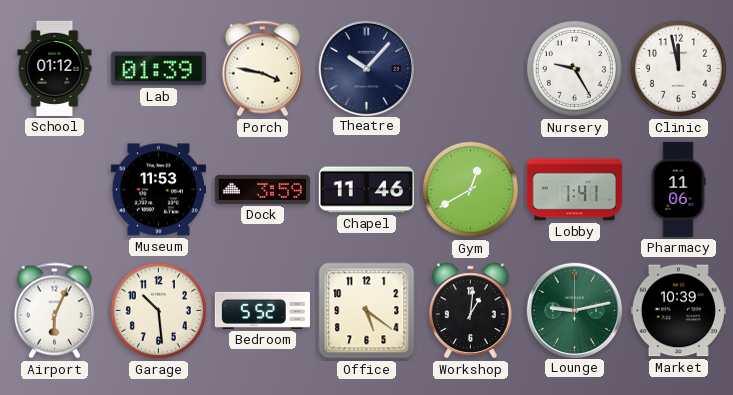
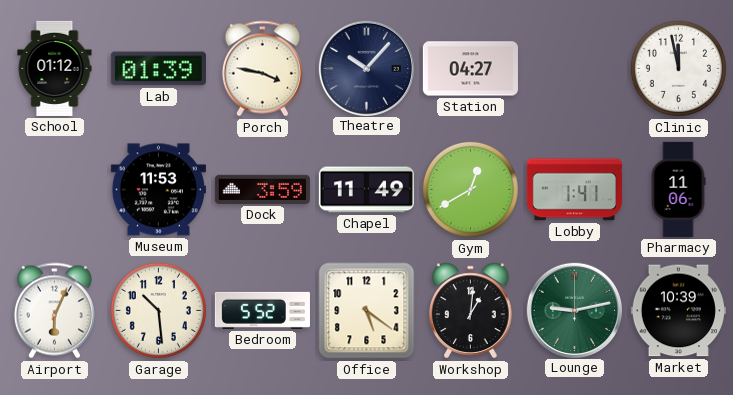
Station: none -> 04:27
Nursery: 9:25 -> none
Chapel: 11:46 -> 11:49
